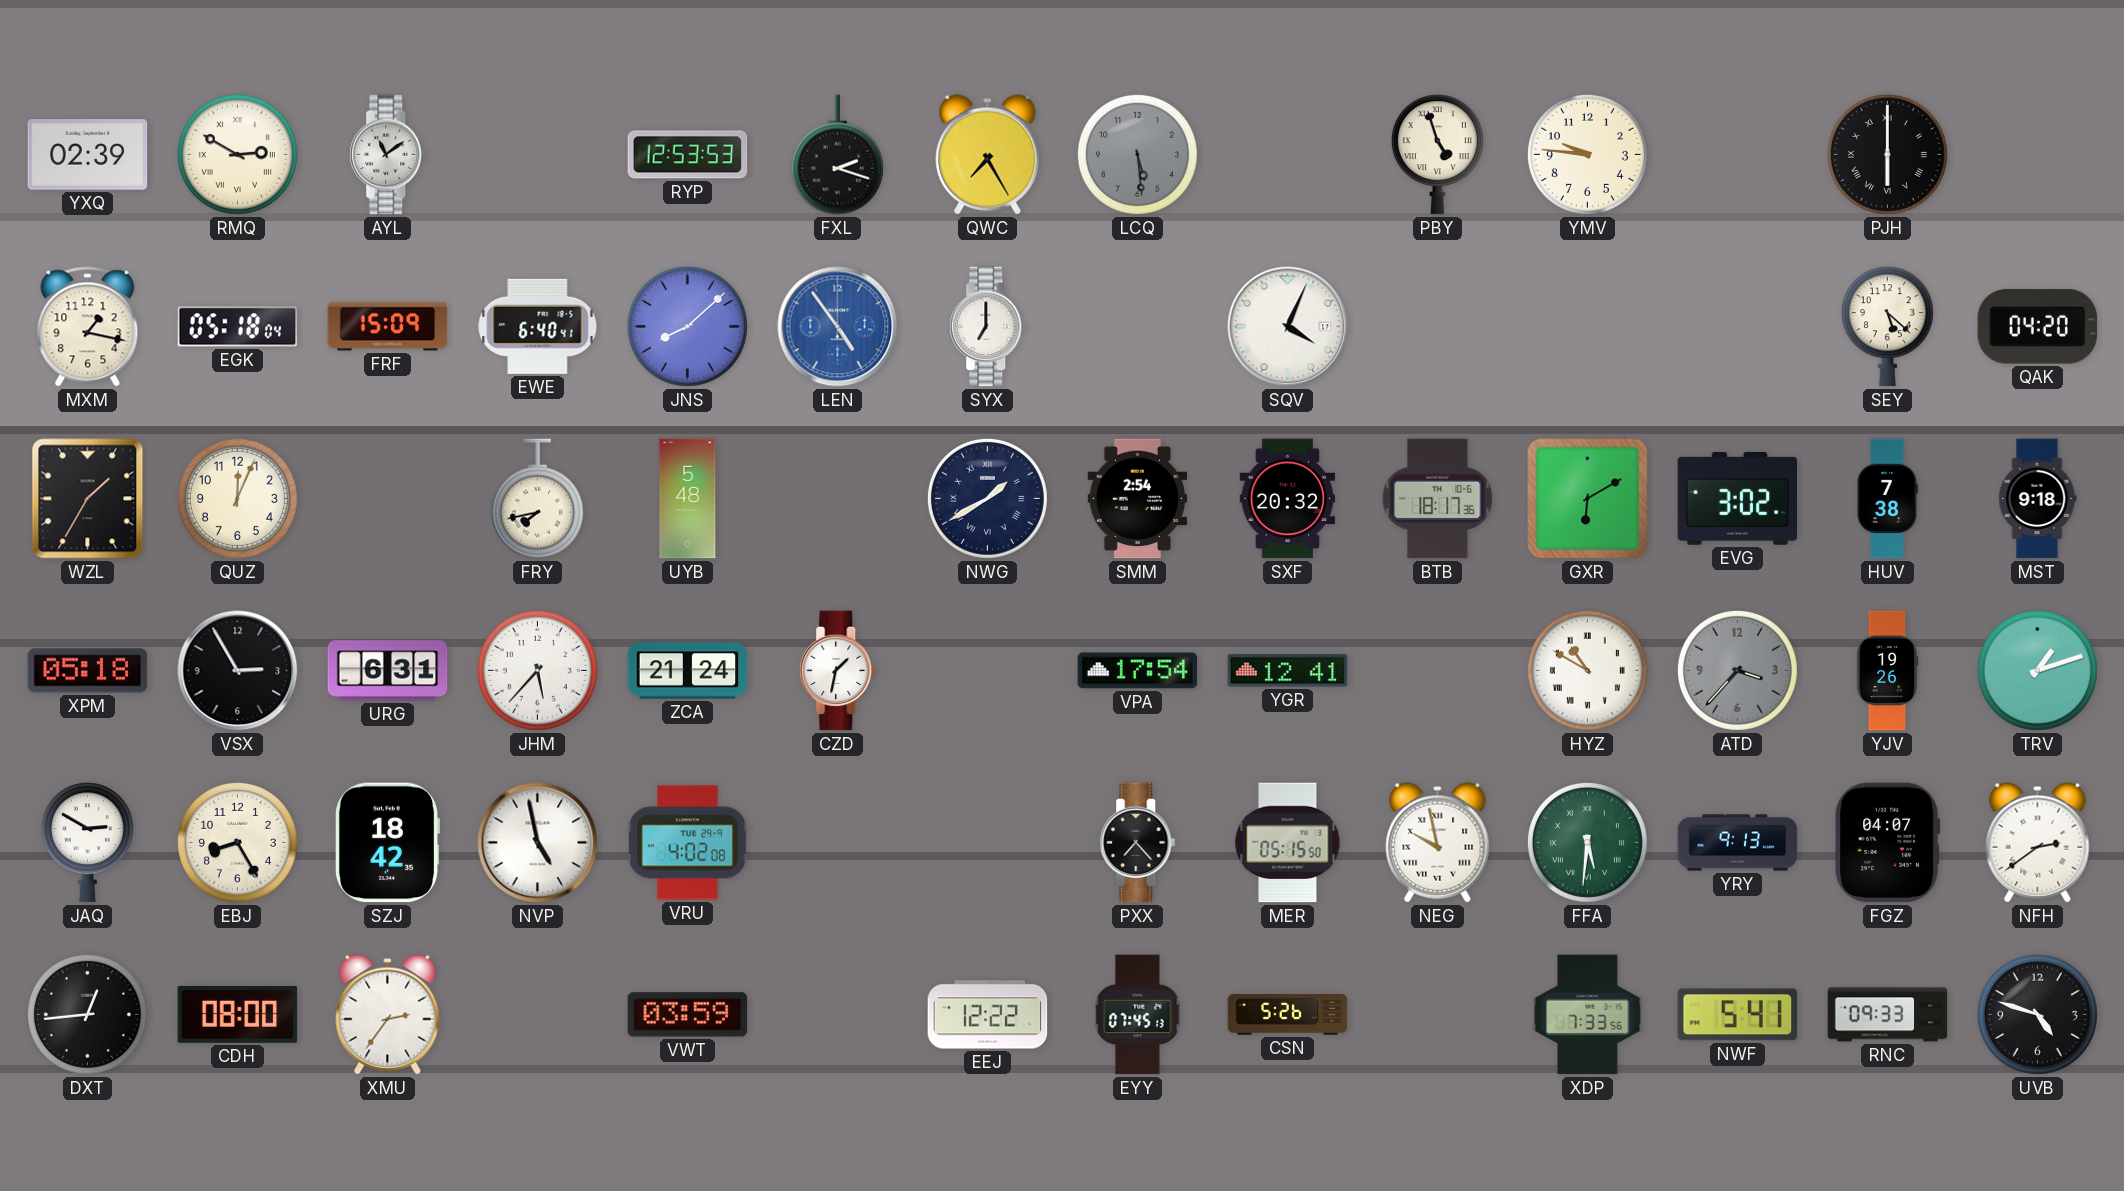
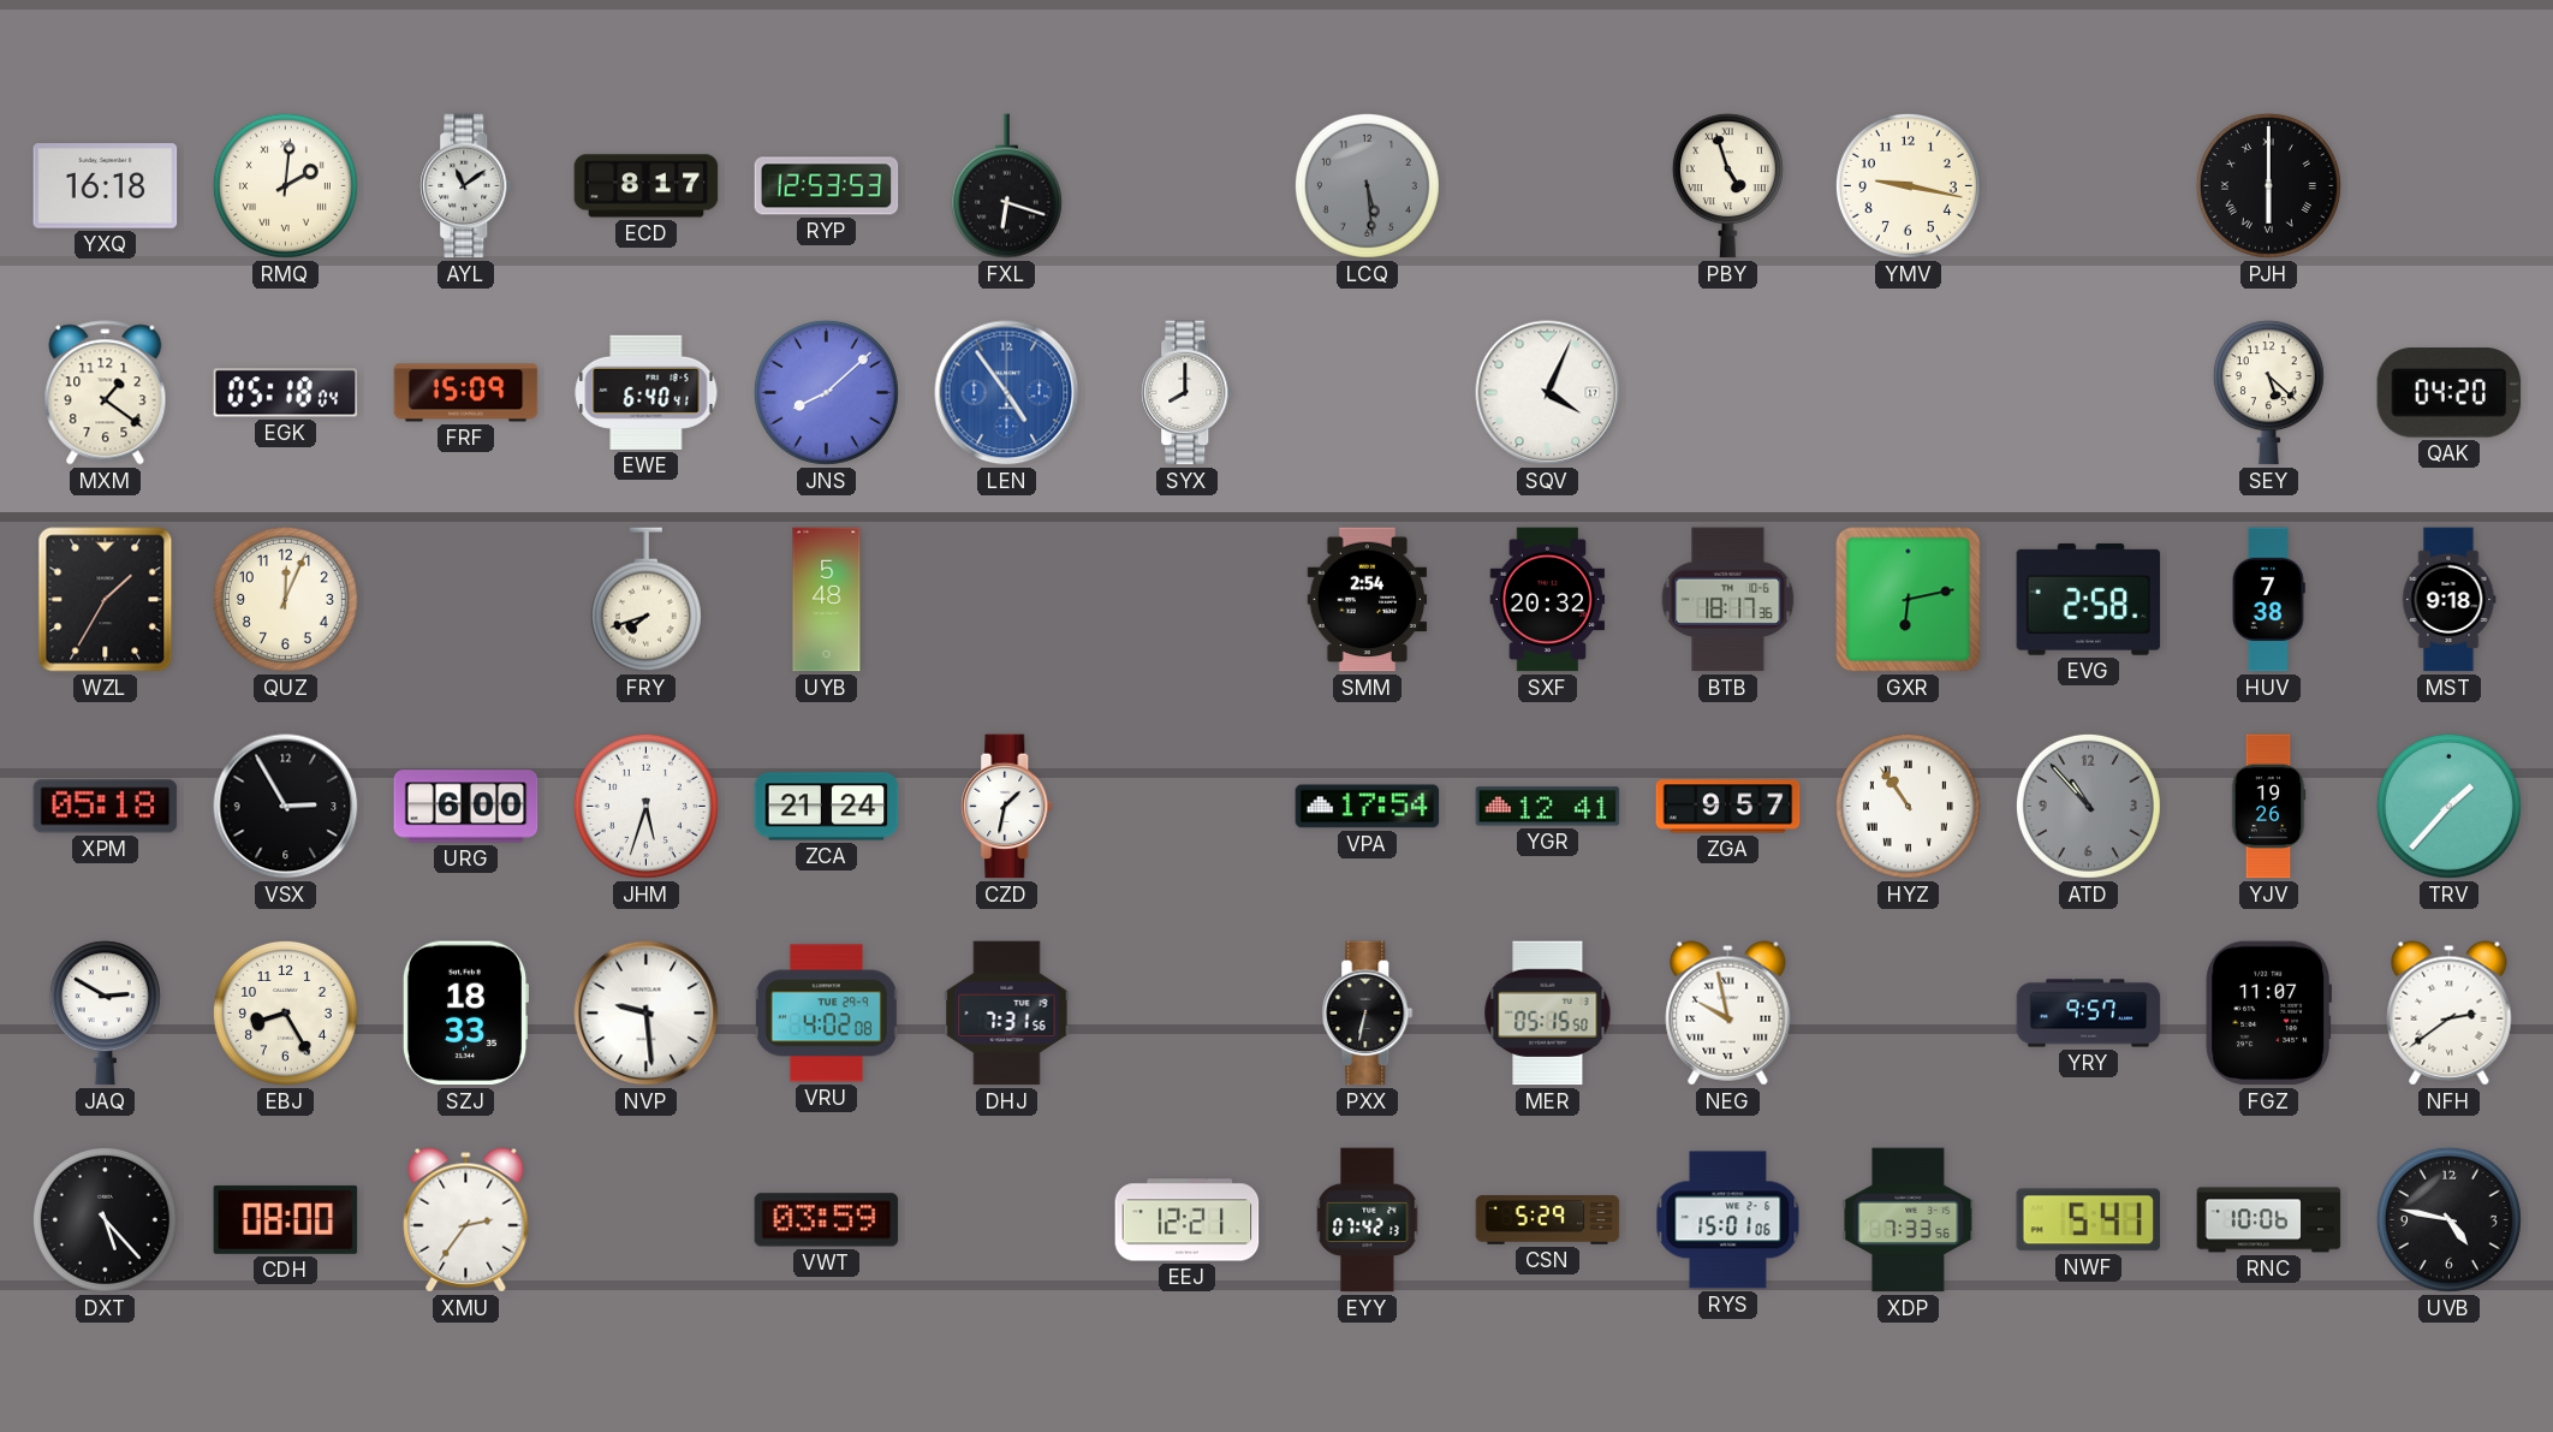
YXQ: 02:39 -> 16:18
RMQ: 2:50 -> 2:01
ECD: none -> 8:17
FXL: 2:18 -> 6:18
QWC: 7:25 -> none
YMV: 9:46 -> 9:17
MXM: 1:17 -> 1:21
SYX: 7:00 -> 8:00
FRY: 7:43 -> 7:42
NWG: 1:40 -> none
GXR: 6:10 -> 6:13
EVG: 3:02 -> 2:58
URG: 6:31 -> 6:00
JHM: 5:37 -> 5:33
ZGA: none -> 9:57
HYZ: 10:50 -> 10:54
ATD: 3:37 -> 10:53
TRV: 1:12 -> 1:37
SZJ: 18:42 -> 18:33
NVP: 4:58 -> 9:29
DHJ: none -> 7:31
PXX: 7:23 -> 6:32
FFA: 5:31 -> none
YRY: 9:13 -> 9:57
FGZ: 04:07 -> 11:07
DXT: 12:44 -> 5:23
EEJ: 12:22 -> 12:21
EYY: 07:45 -> 07:42
CSN: 5:26 -> 5:29
RYS: none -> 15:01
RNC: 09:33 -> 10:06
UVB: 4:48 -> 4:47
